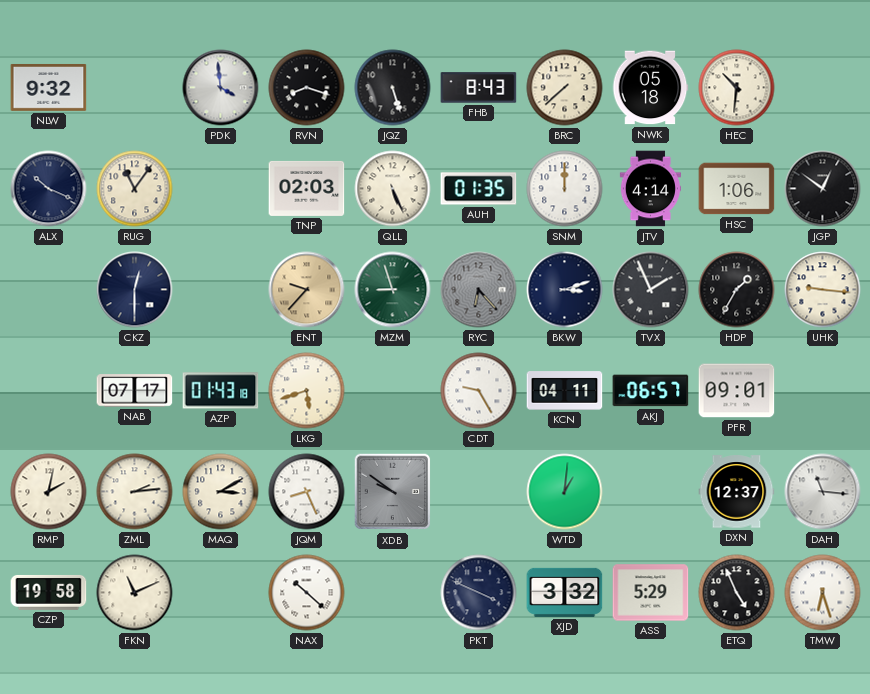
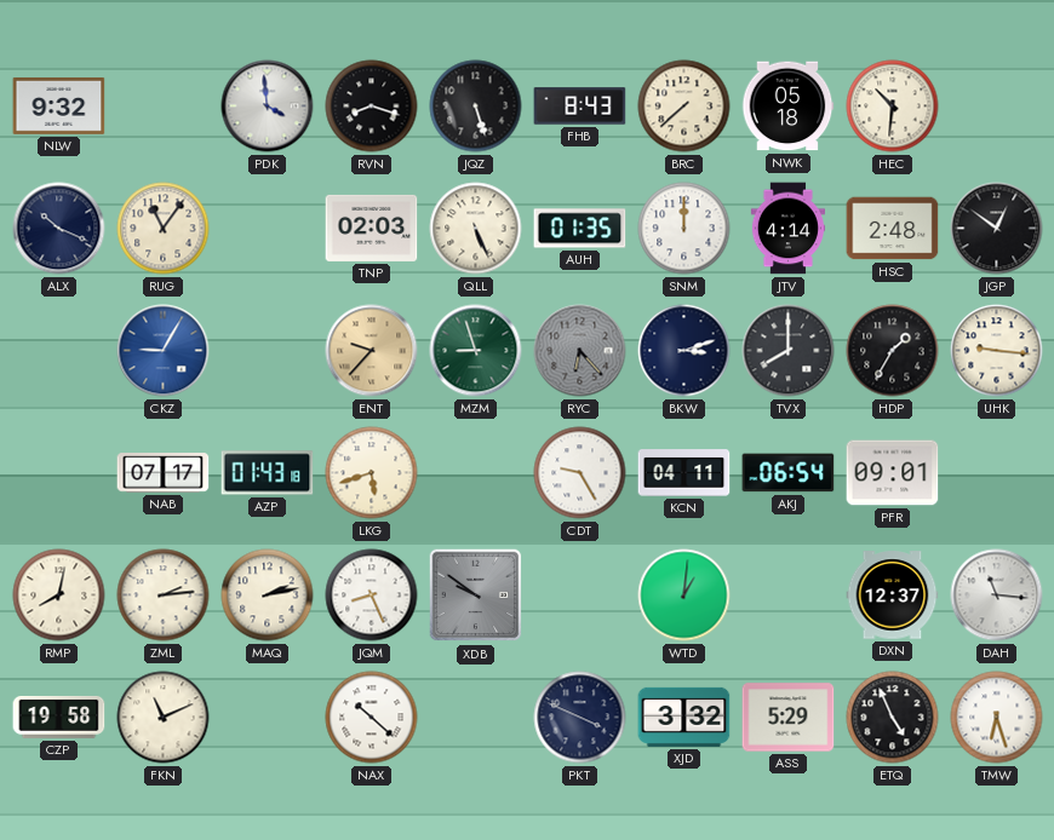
HSC: 1:06 -> 2:48
CKZ: 12:30 -> 9:05
CKZ dial: navy -> blue
TVX: 1:56 -> 8:00
AKJ: 06:57 -> 06:54
RMP: 2:02 -> 8:02
MAQ: 3:10 -> 2:13
